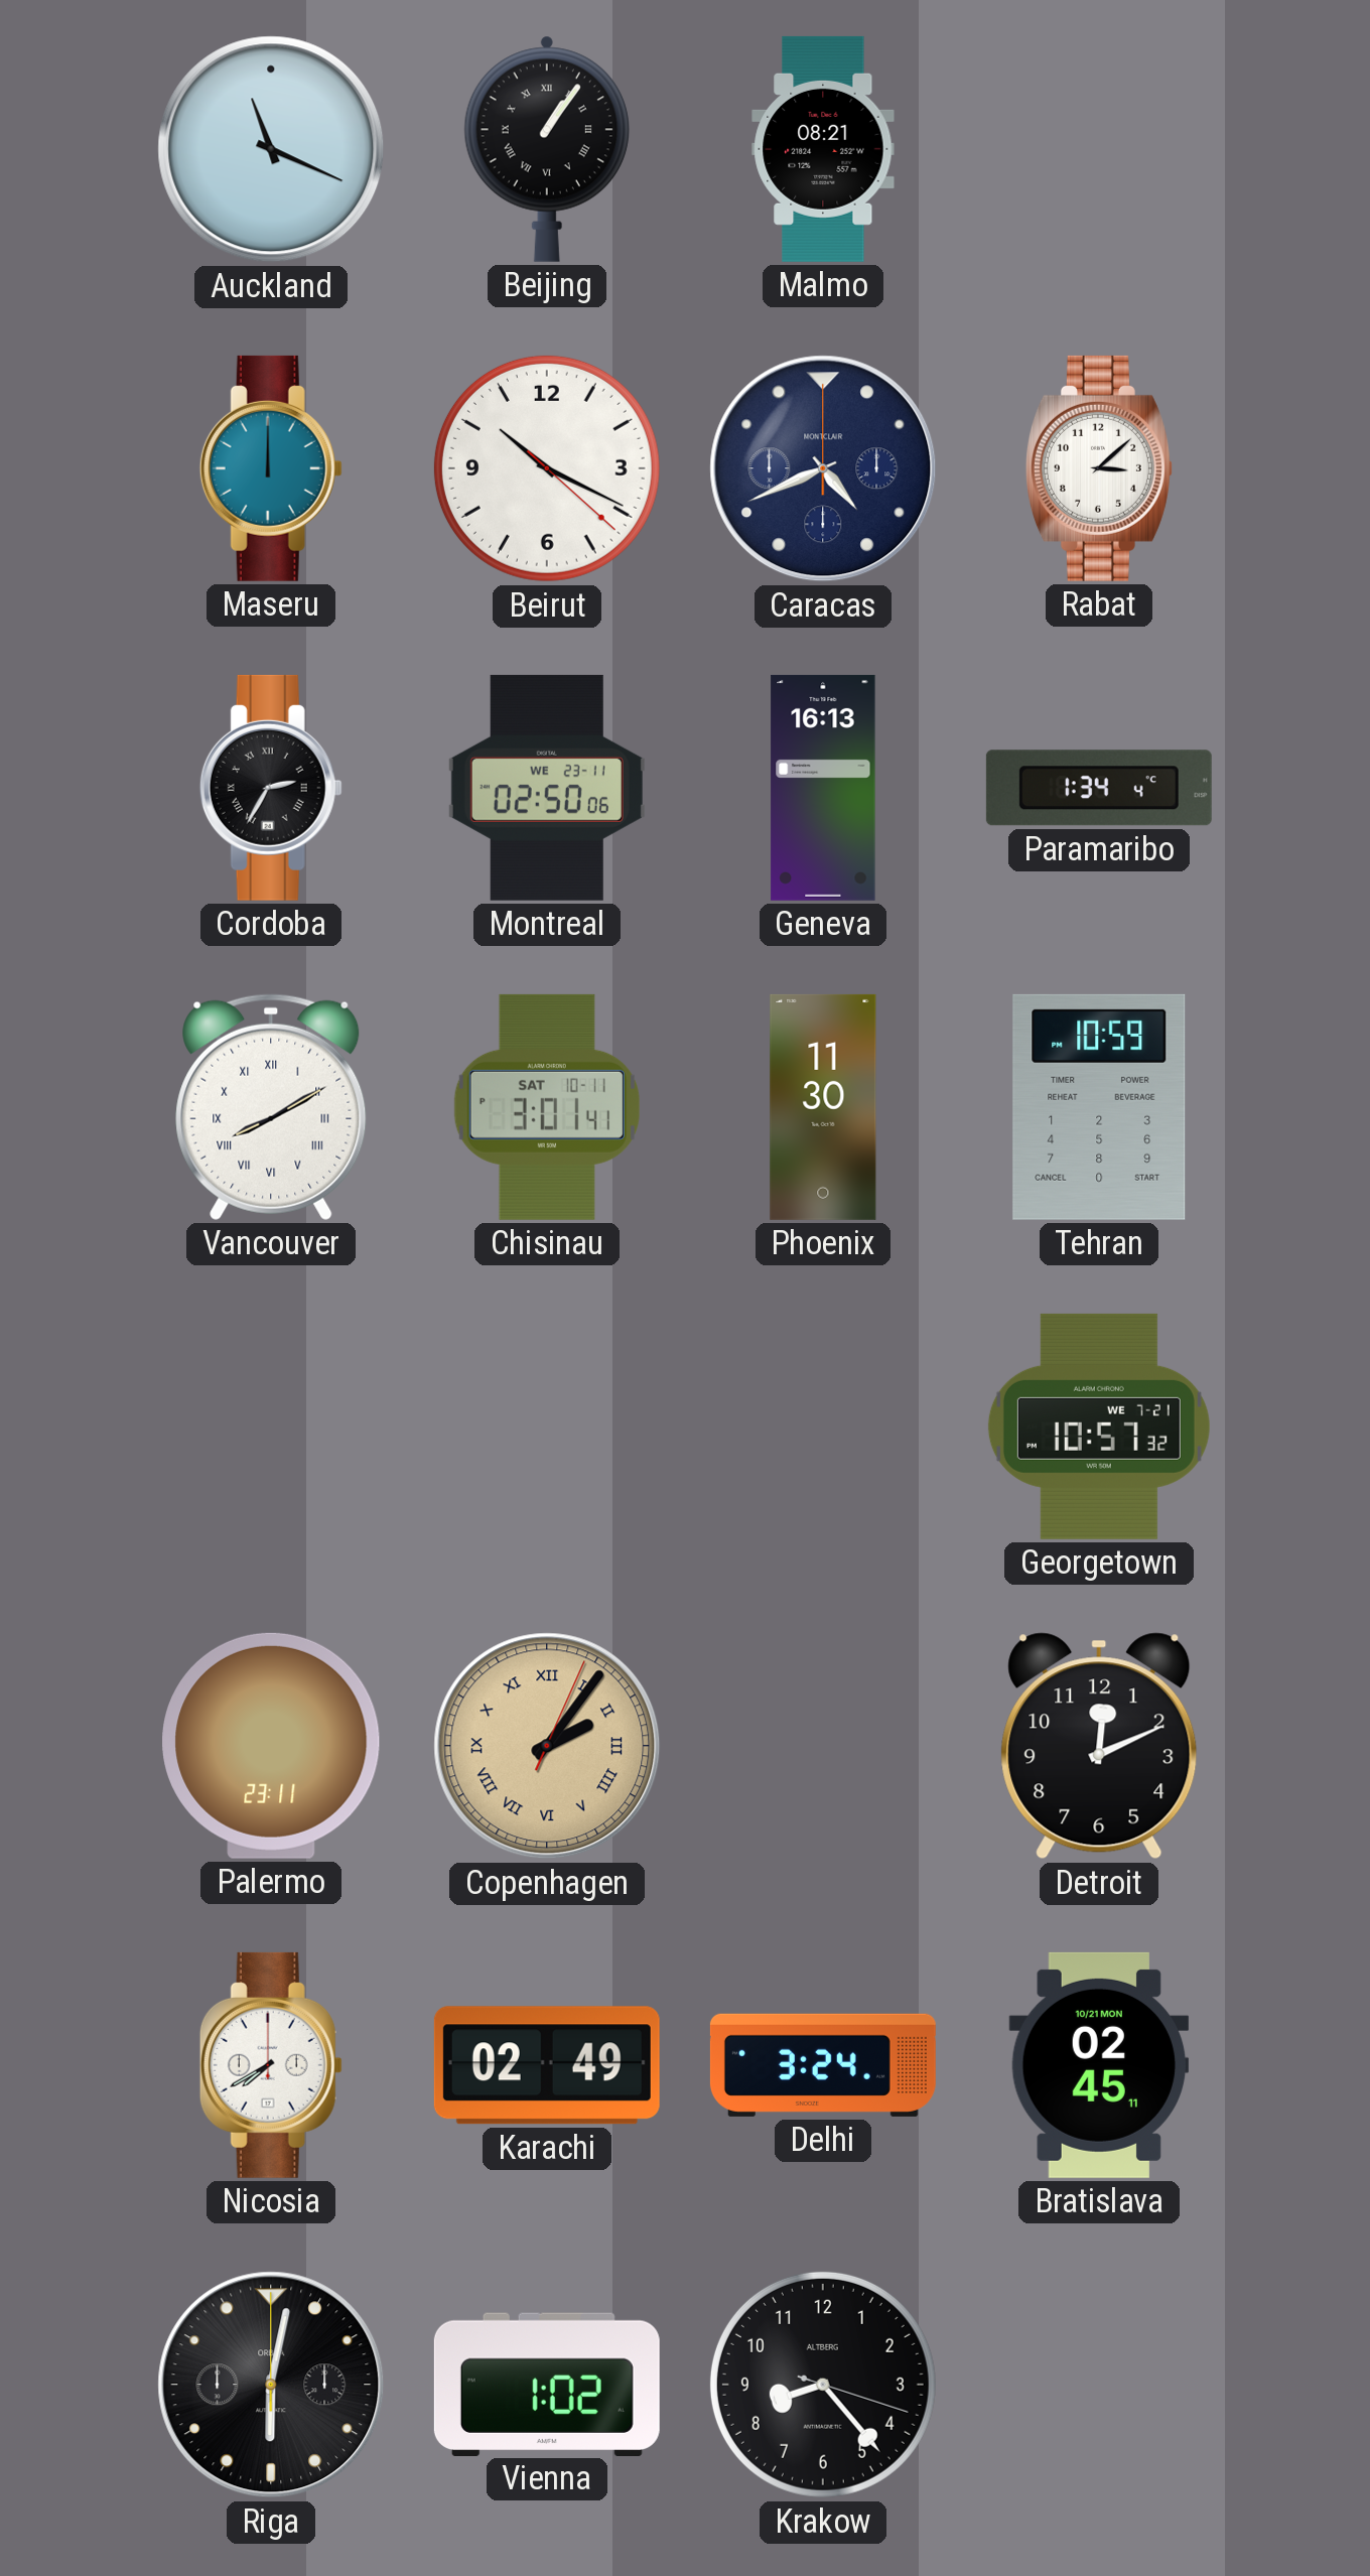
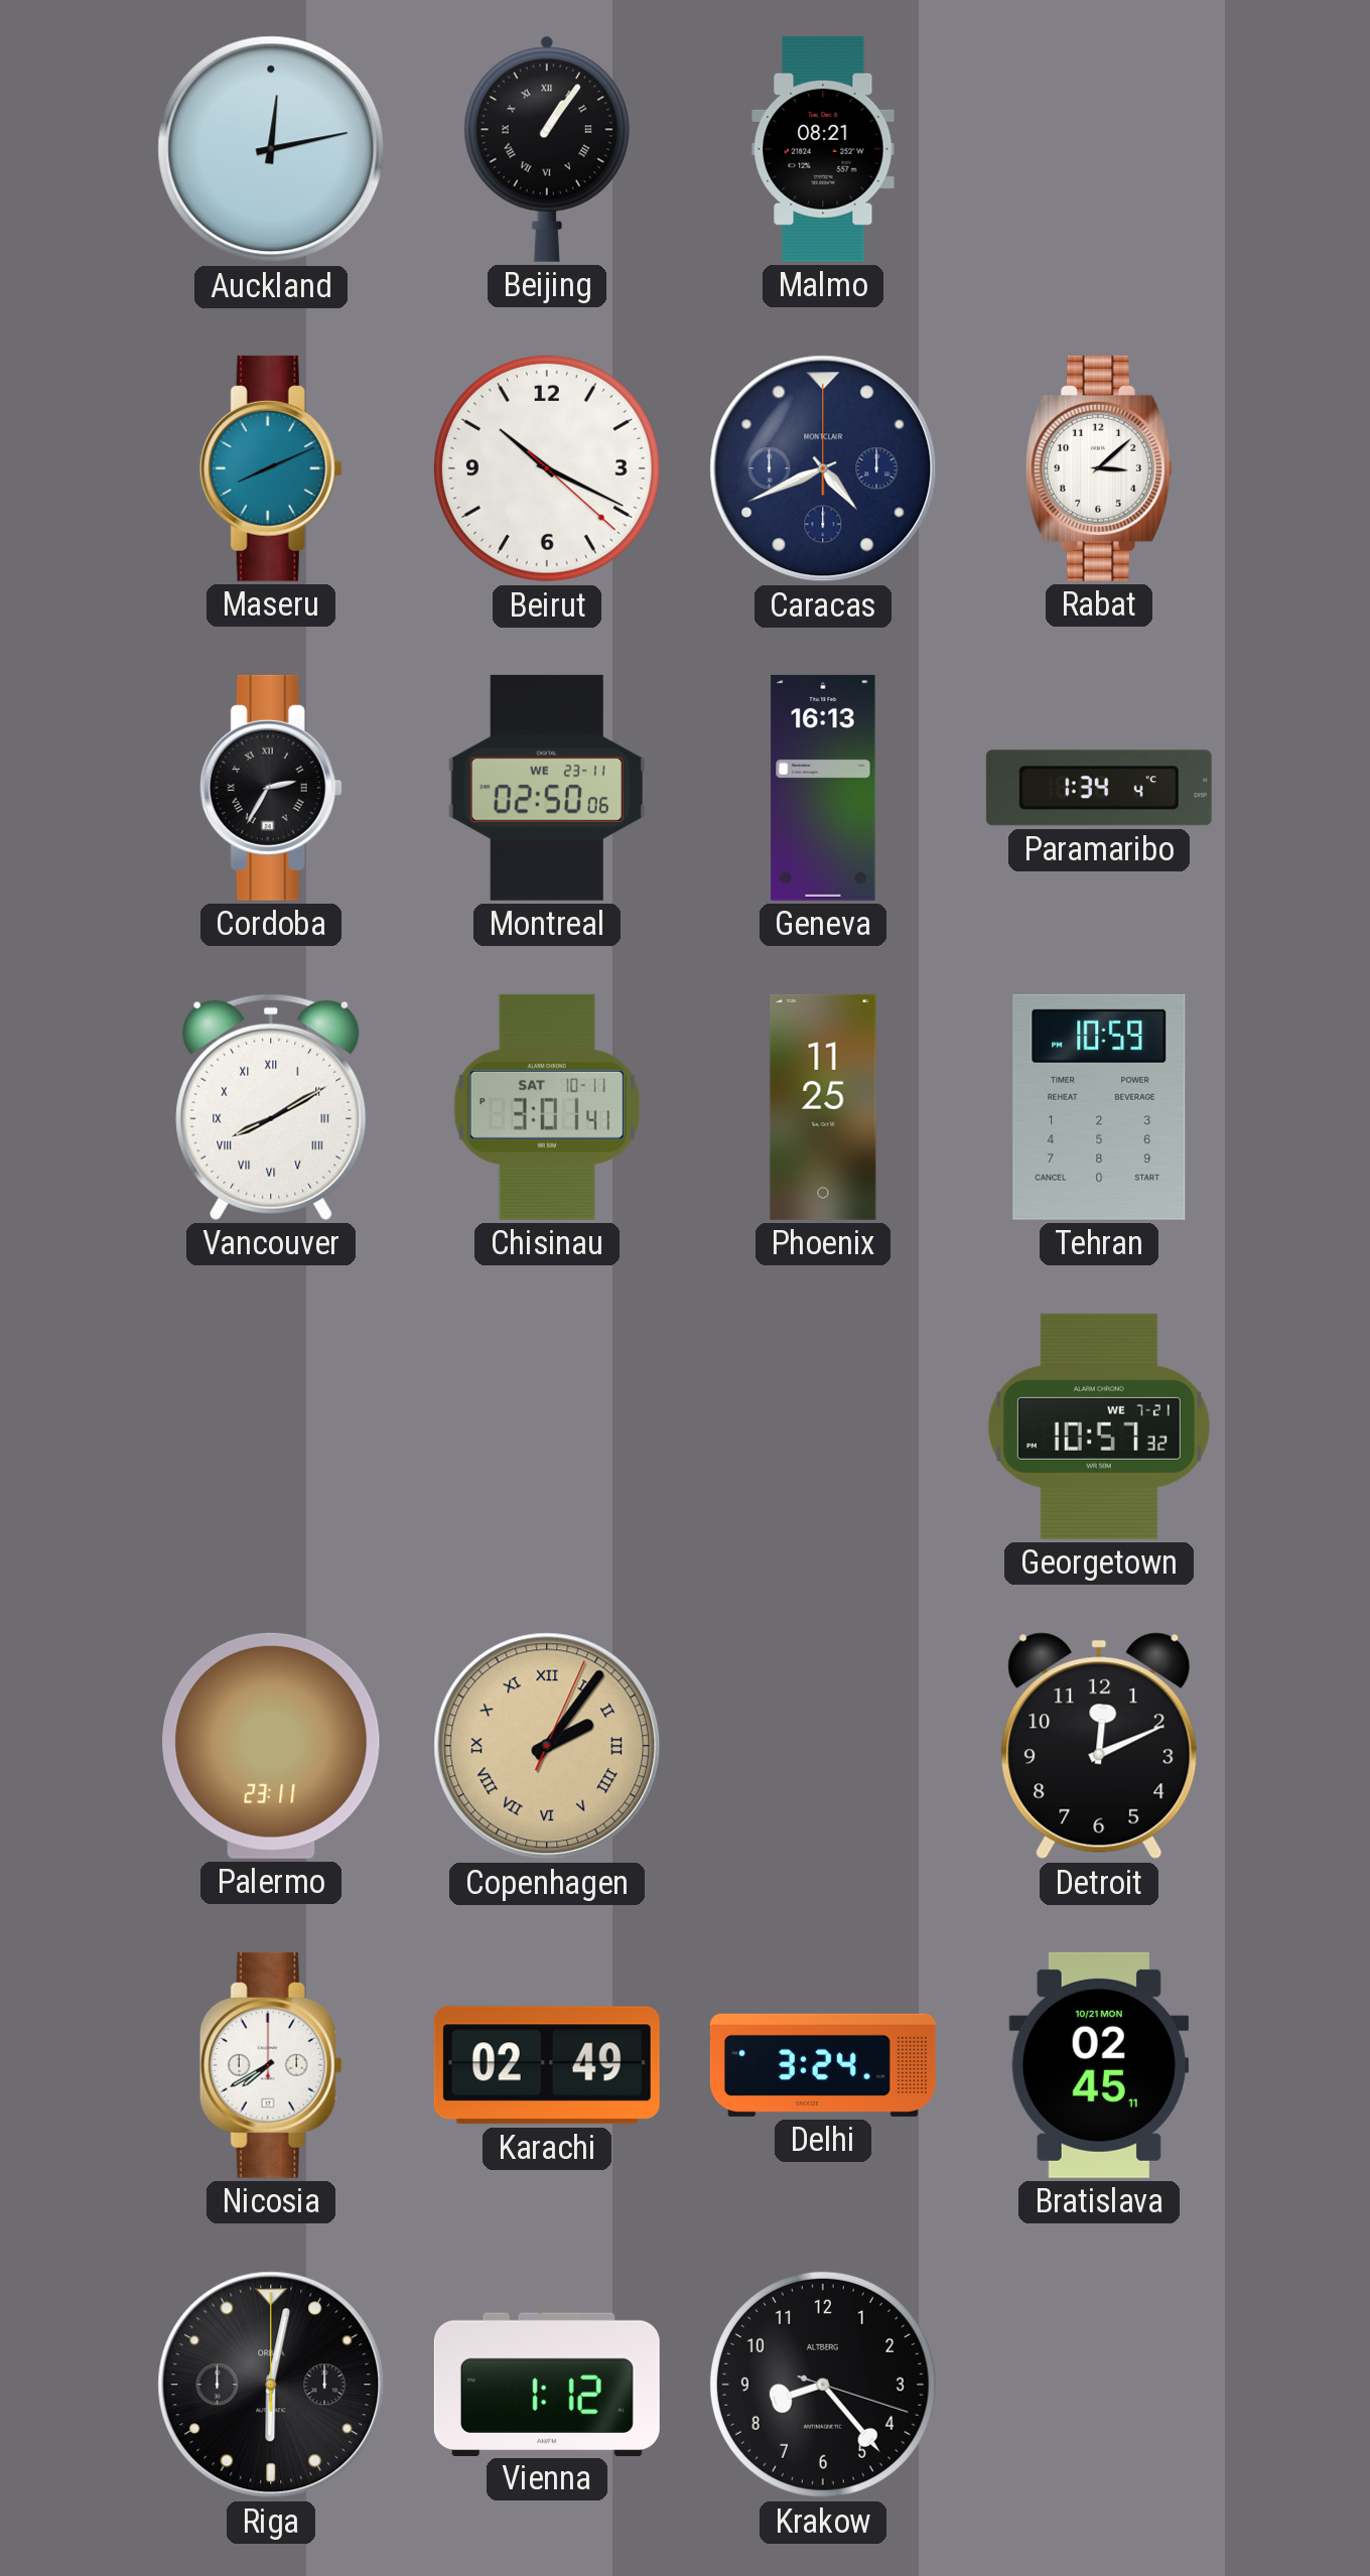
Auckland: 11:19 -> 12:13
Maseru: 12:00 -> 8:11
Phoenix: 11:30 -> 11:25
Vienna: 1:02 -> 1:12
